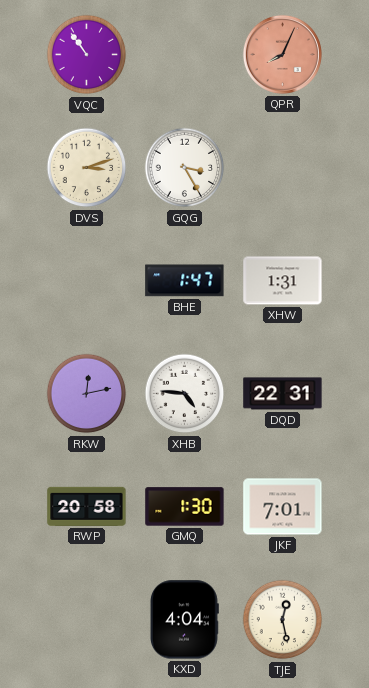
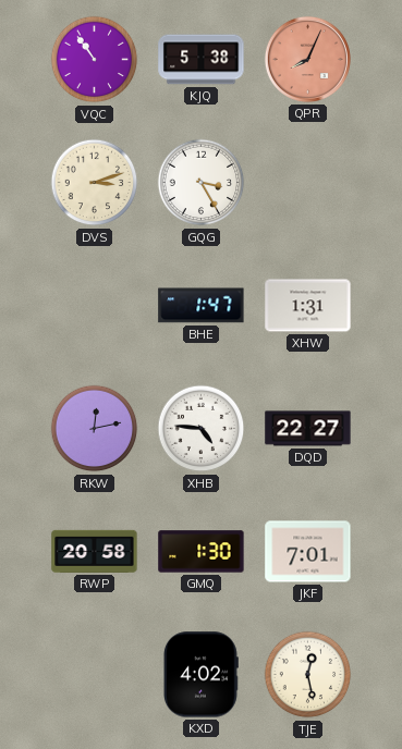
KJQ: none -> 5:38
DQD: 22:31 -> 22:27
KXD: 4:04 -> 4:02
